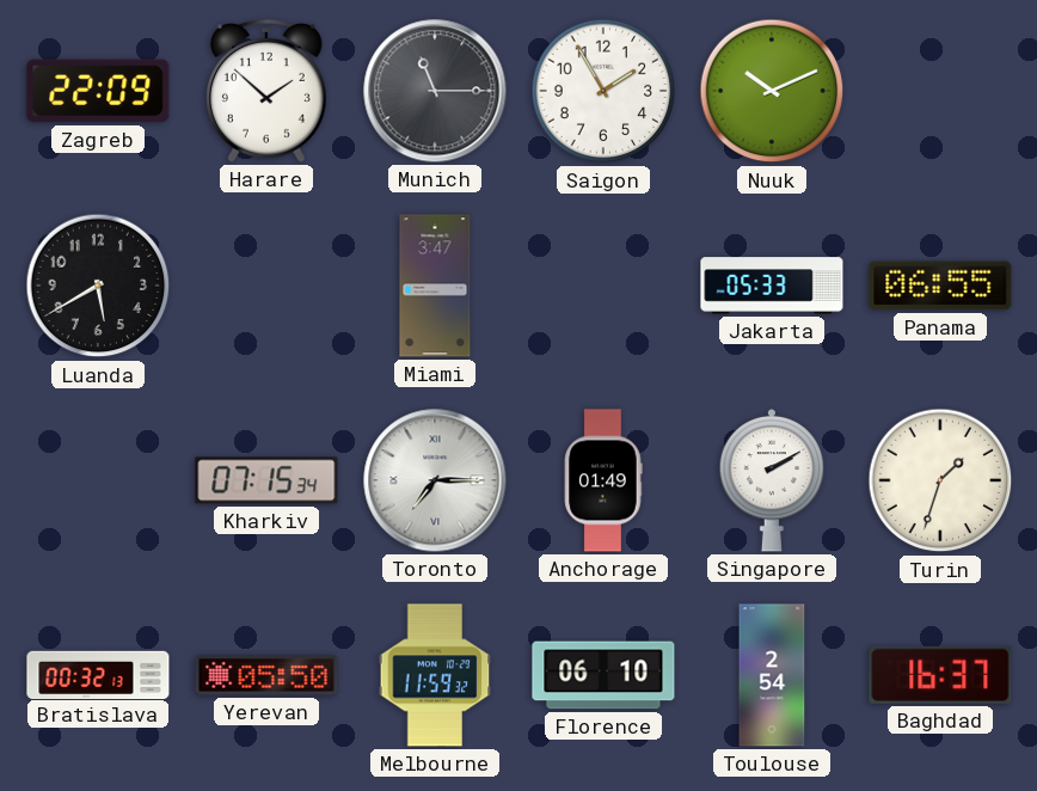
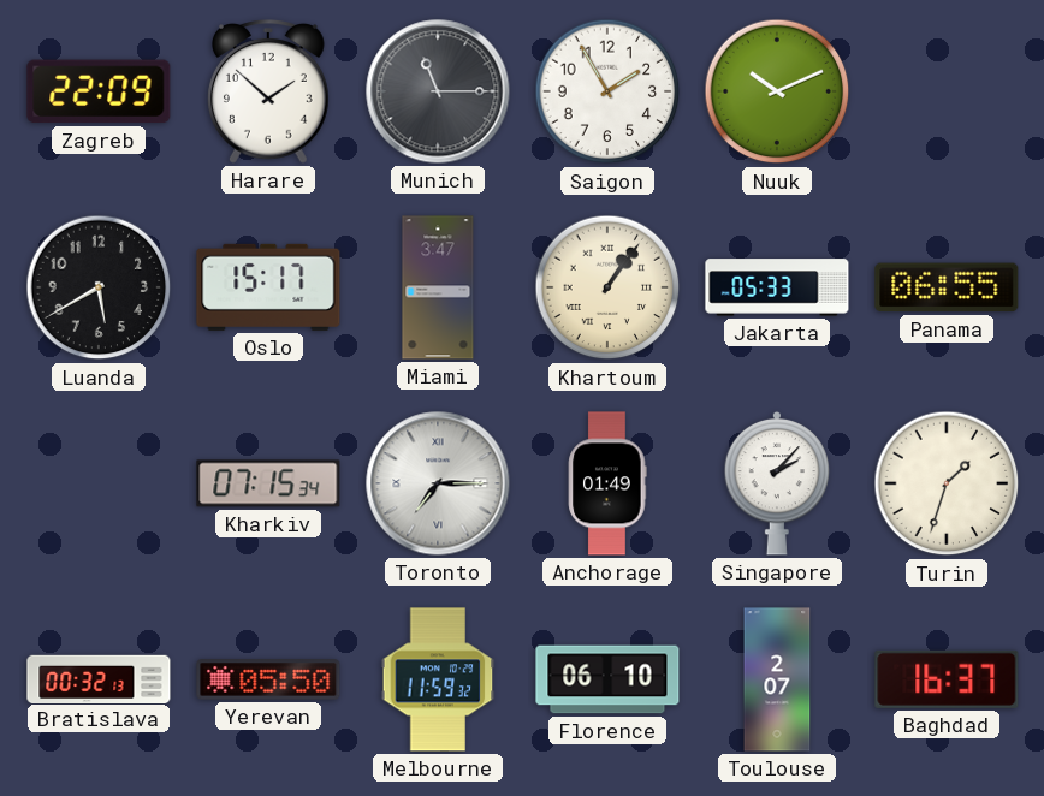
Oslo: none -> 15:17
Khartoum: none -> 1:06
Singapore: 2:10 -> 2:07
Toulouse: 2:54 -> 2:07
